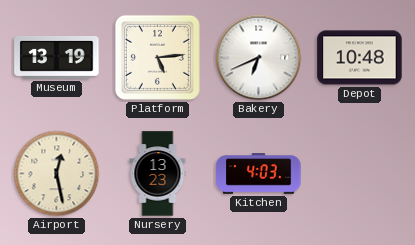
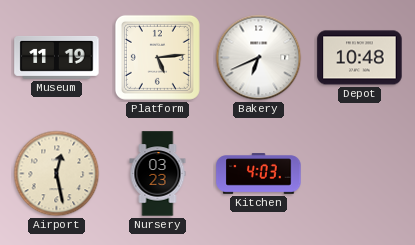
Museum: 13:19 -> 11:19
Nursery: 13:23 -> 03:23
